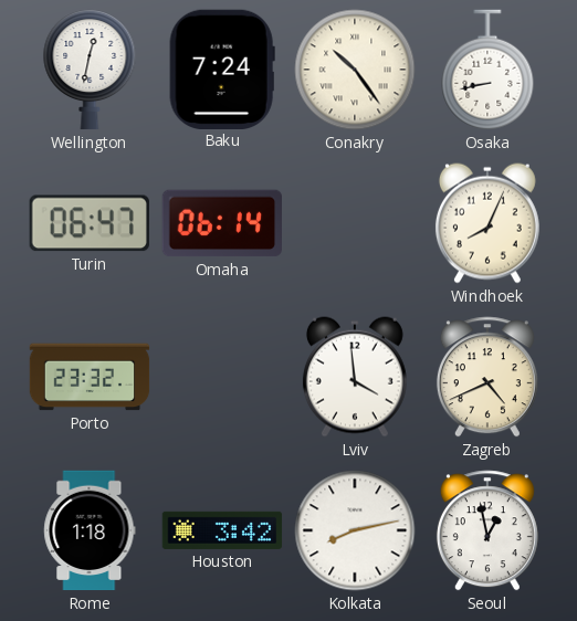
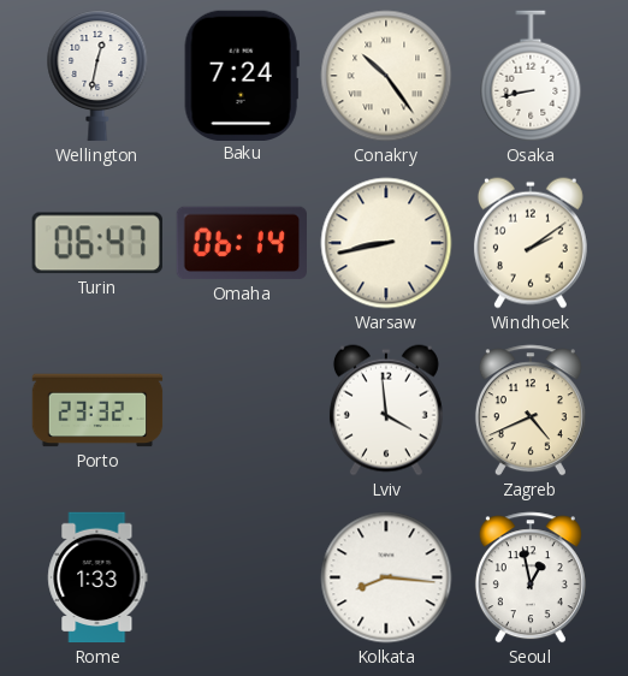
Warsaw: none -> 8:43
Windhoek: 8:04 -> 2:09
Rome: 1:18 -> 1:33
Houston: 3:42 -> none
Kolkata: 8:13 -> 8:16
